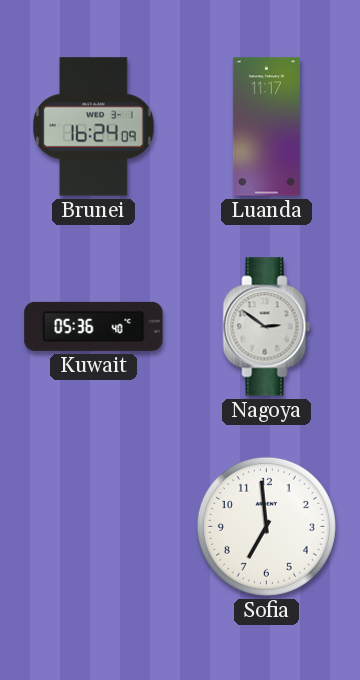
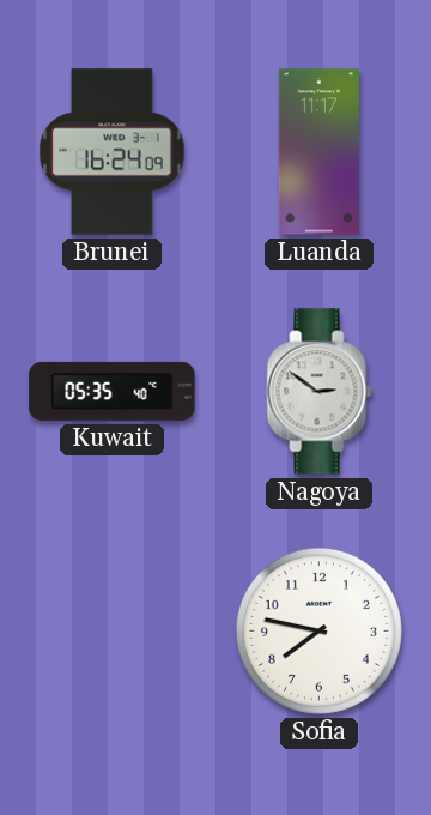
Kuwait: 05:36 -> 05:35
Sofia: 6:59 -> 7:47
